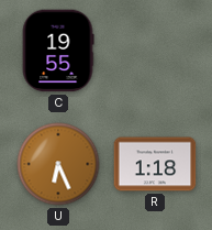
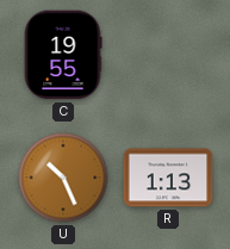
U: 6:26 -> 10:26
R: 1:18 -> 1:13
